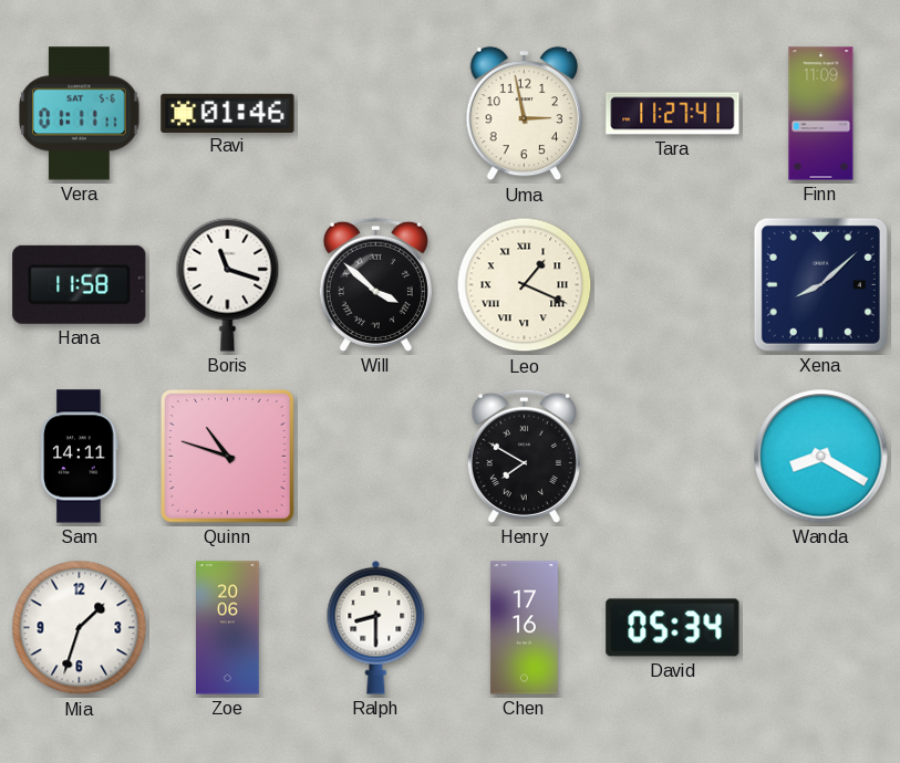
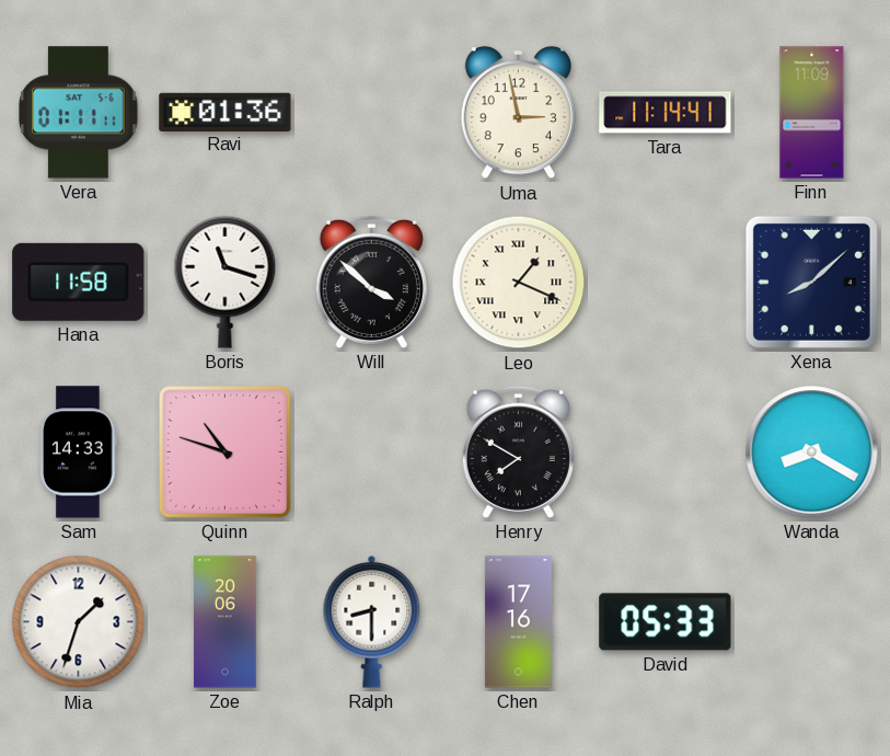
Ravi: 01:46 -> 01:36
Tara: 11:27 -> 11:14
Sam: 14:11 -> 14:33
David: 05:34 -> 05:33
